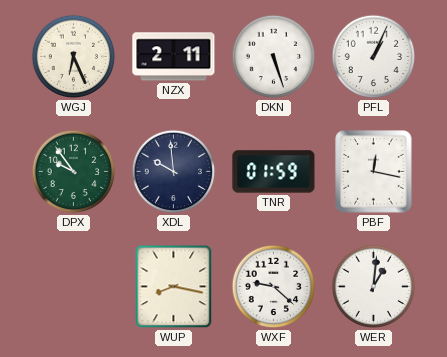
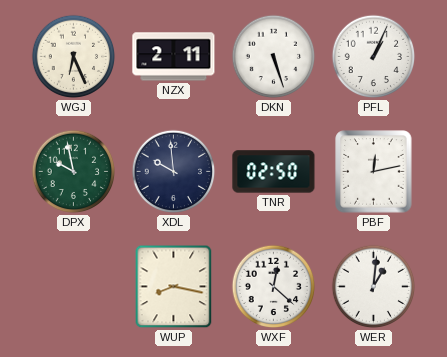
DPX: 9:54 -> 9:58
TNR: 01:59 -> 02:50
PBF: 12:17 -> 12:13
WXF: 9:22 -> 12:22
